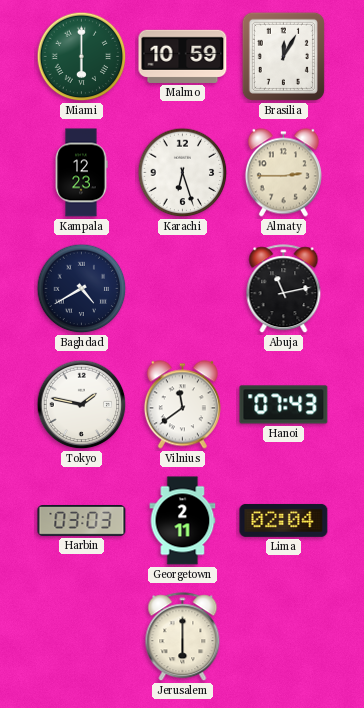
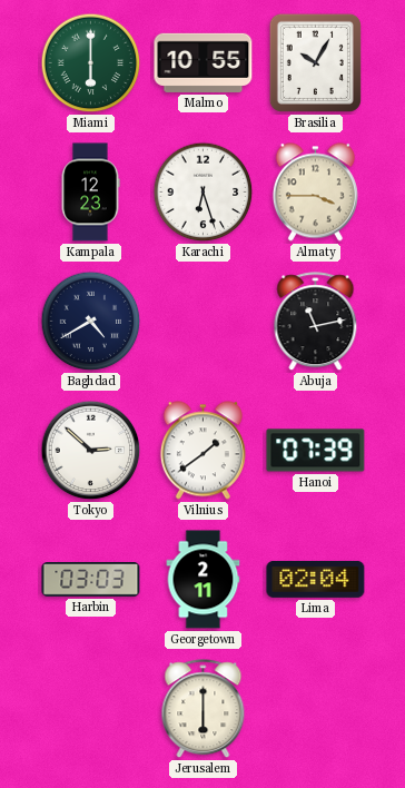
Malmo: 10:59 -> 10:55
Brasilia: 12:05 -> 10:05
Almaty: 2:45 -> 3:45
Tokyo: 1:47 -> 2:52
Vilnius: 11:39 -> 1:39
Hanoi: 07:43 -> 07:39
